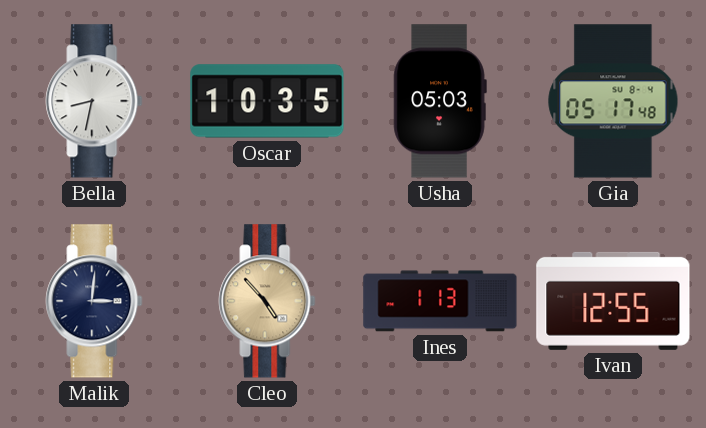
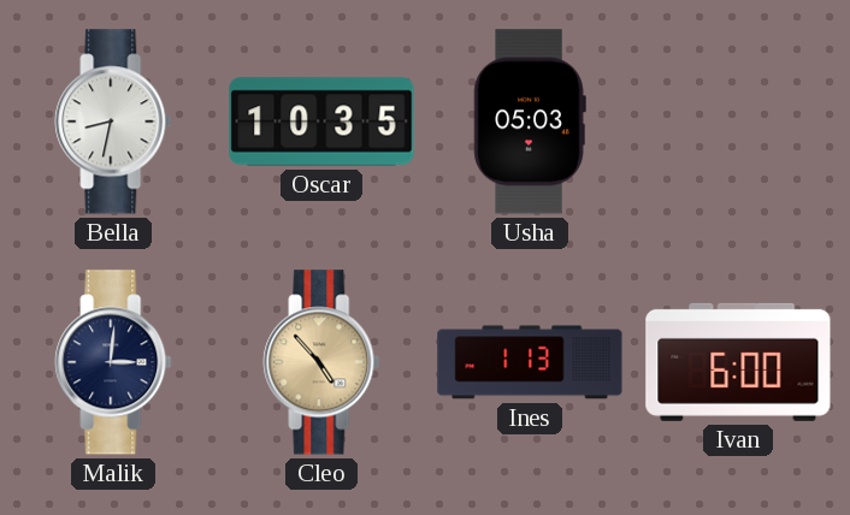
Gia: 05:17 -> none
Ivan: 12:55 -> 6:00
